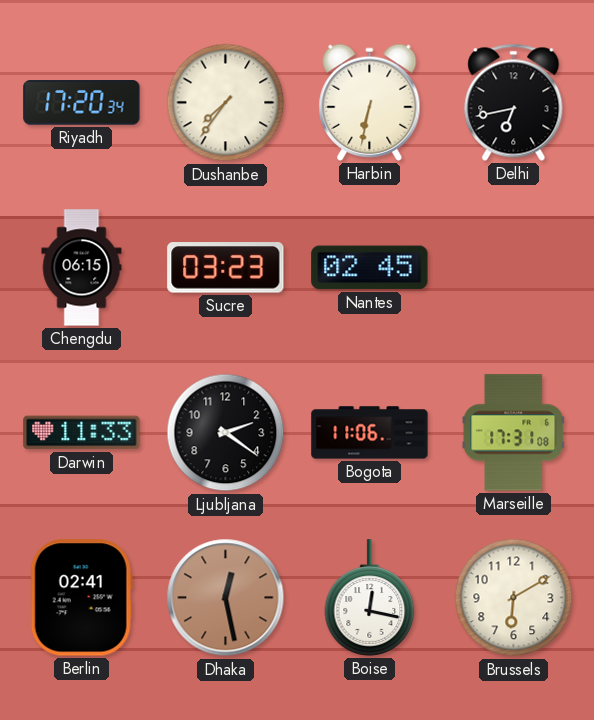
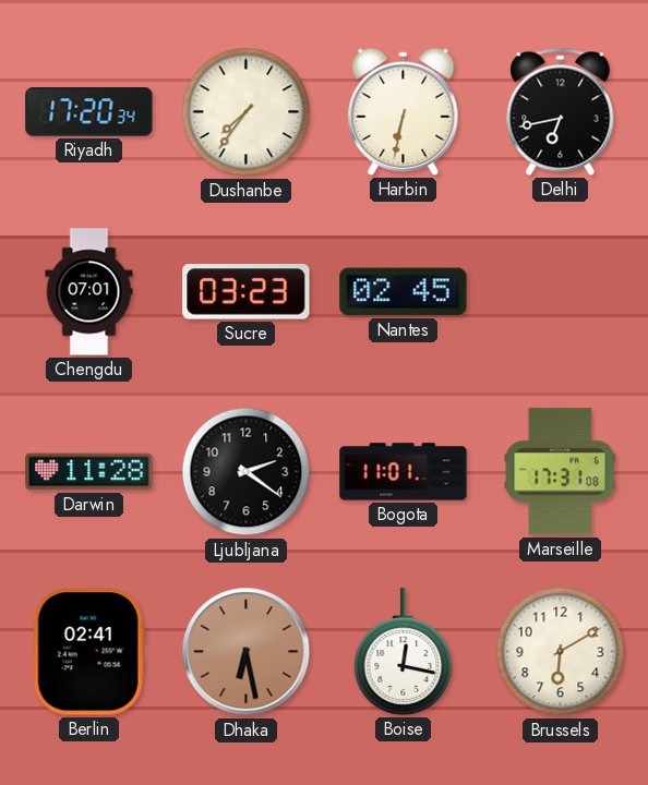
Chengdu: 06:15 -> 07:01
Darwin: 11:33 -> 11:28
Bogota: 11:06 -> 11:01
Dhaka: 12:28 -> 6:28
